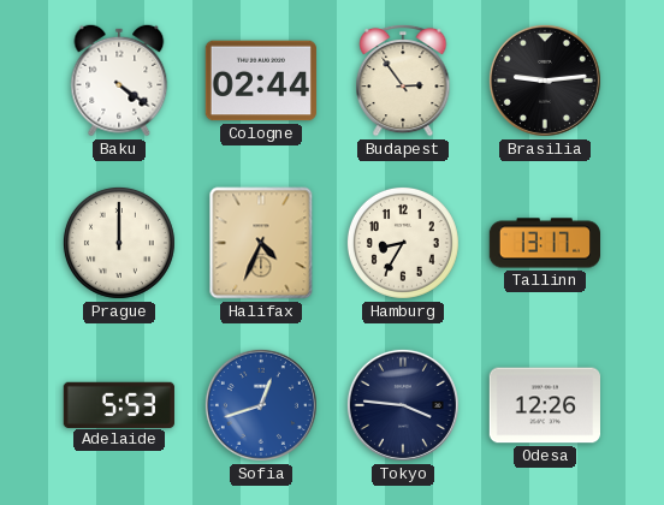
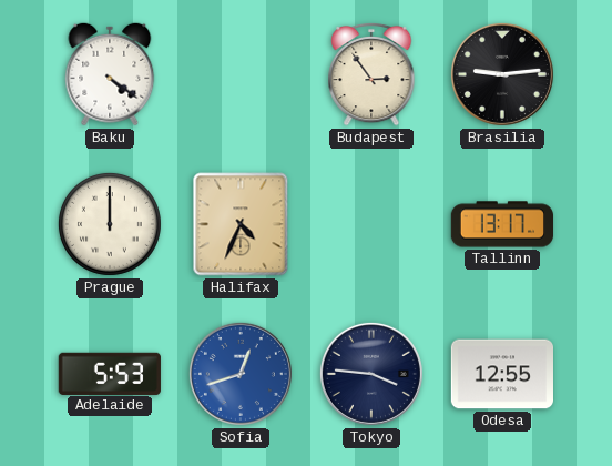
Cologne: 02:44 -> none
Hamburg: 8:35 -> none
Odesa: 12:26 -> 12:55
